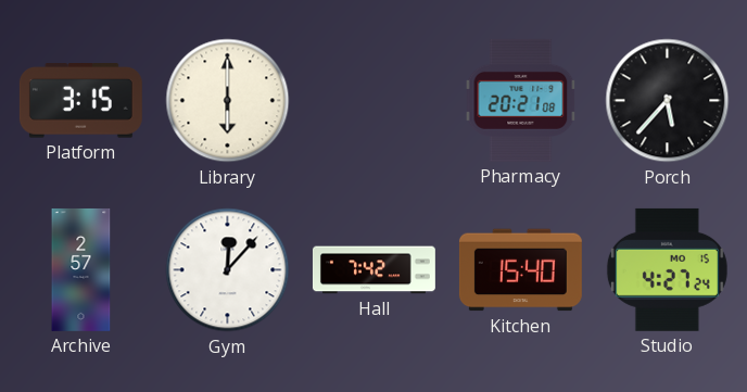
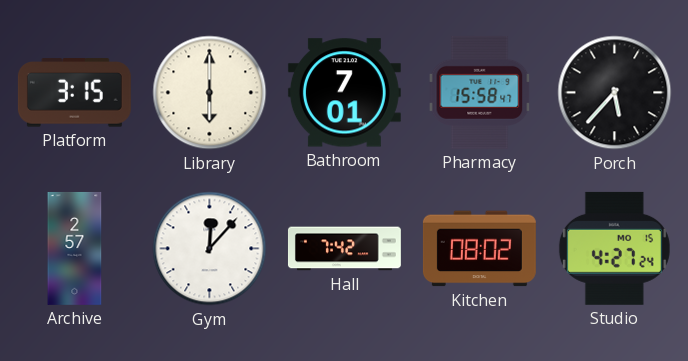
Bathroom: none -> 7:01
Pharmacy: 20:21 -> 15:58
Kitchen: 15:40 -> 08:02
